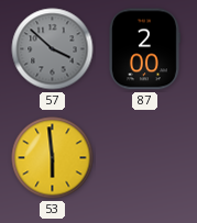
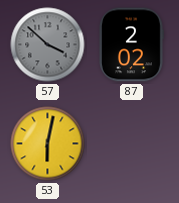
87: 2:00 -> 2:02
53: 5:59 -> 6:02
